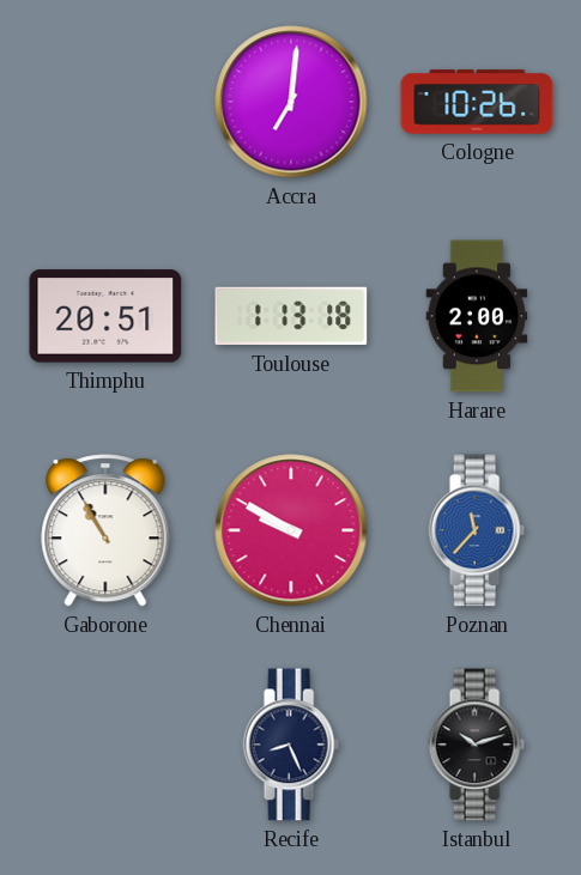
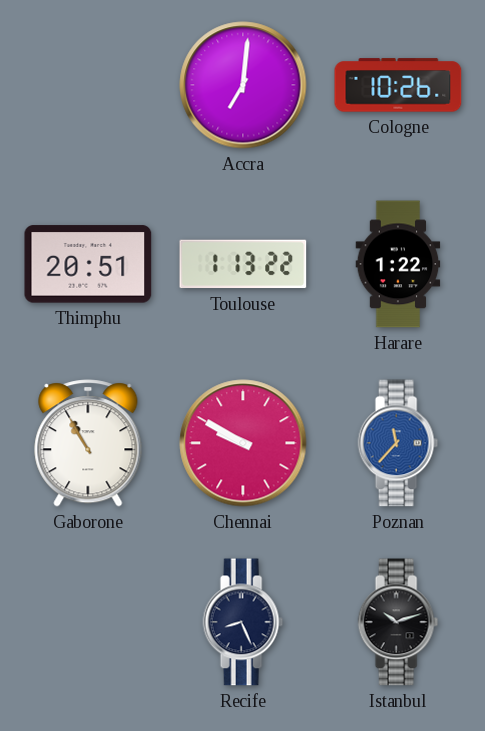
Toulouse: 1:13:18 -> 1:13:22
Harare: 2:00 -> 1:22
